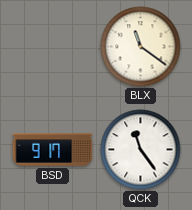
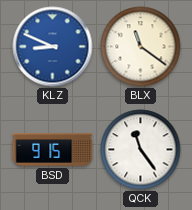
KLZ: none -> 8:49
BSD: 9:17 -> 9:15
